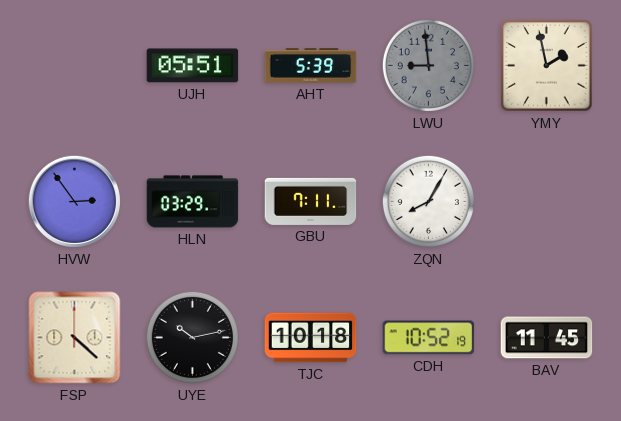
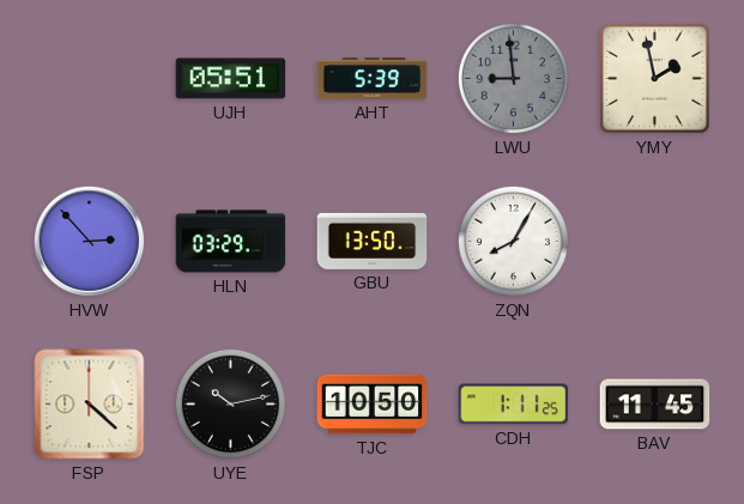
HVW: 2:54 -> 2:53
GBU: 7:11 -> 13:50
TJC: 10:18 -> 10:50
CDH: 10:52 -> 1:11
